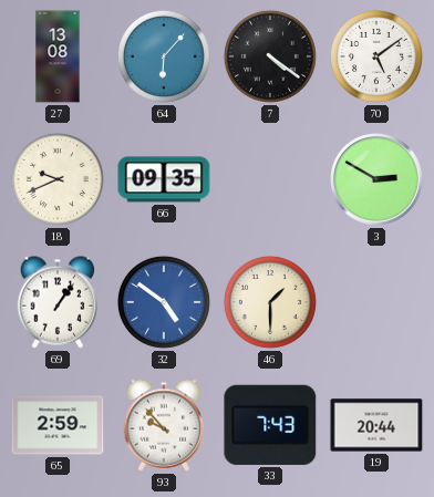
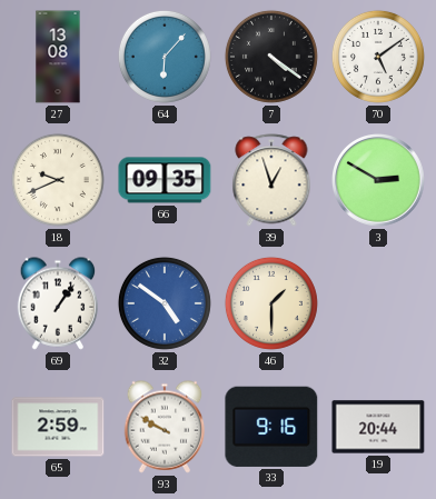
39: none -> 12:57
93: 9:53 -> 9:50
33: 7:43 -> 9:16
